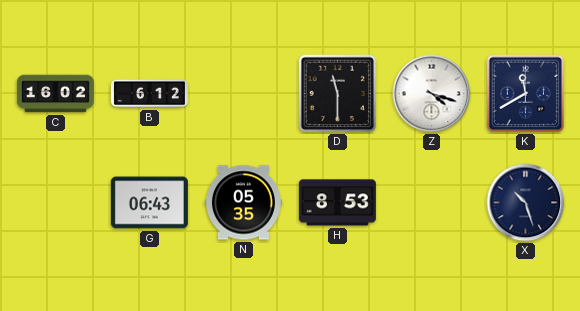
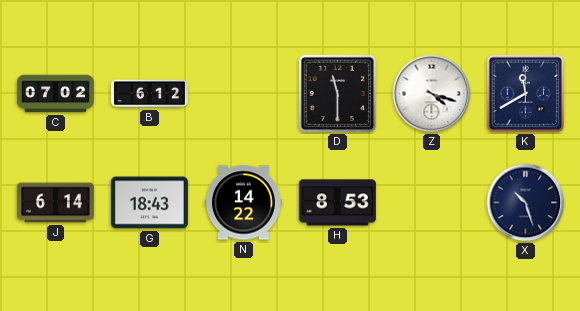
C: 16:02 -> 07:02
J: none -> 6:14
G: 06:43 -> 18:43
N: 05:35 -> 14:22
